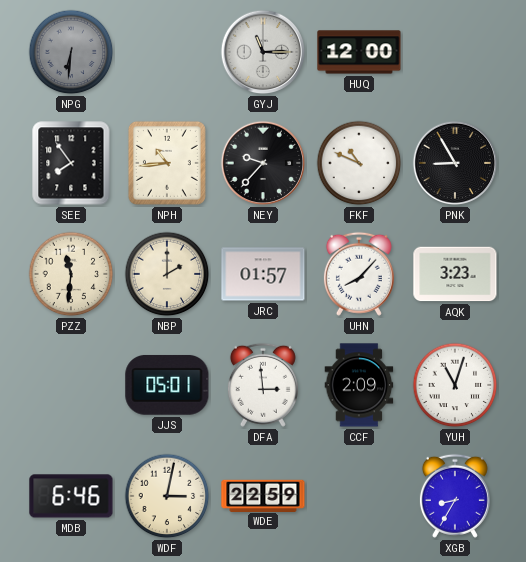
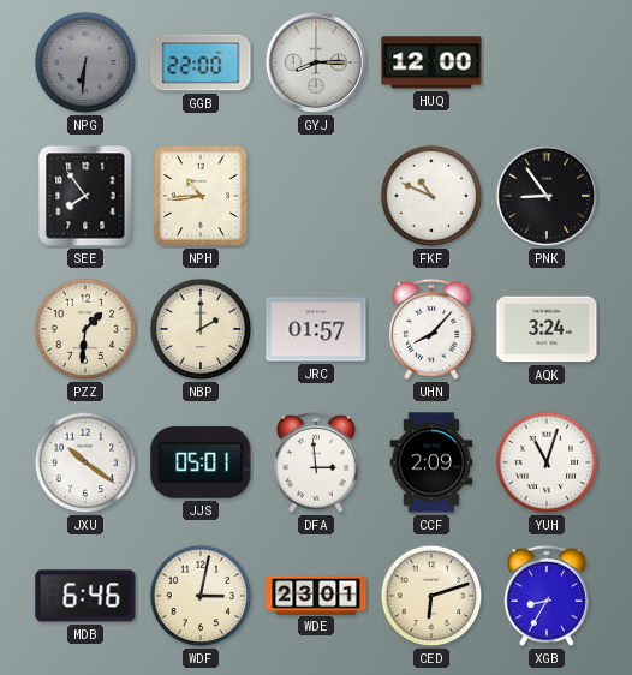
GGB: none -> 22:00
GYJ: 11:15 -> 8:15
NEY: 9:37 -> none
PNK: 8:55 -> 8:54
PZZ: 11:31 -> 1:31
AQK: 3:23 -> 3:24
JXU: none -> 10:21
WDE: 22:59 -> 23:01
CED: none -> 6:12
